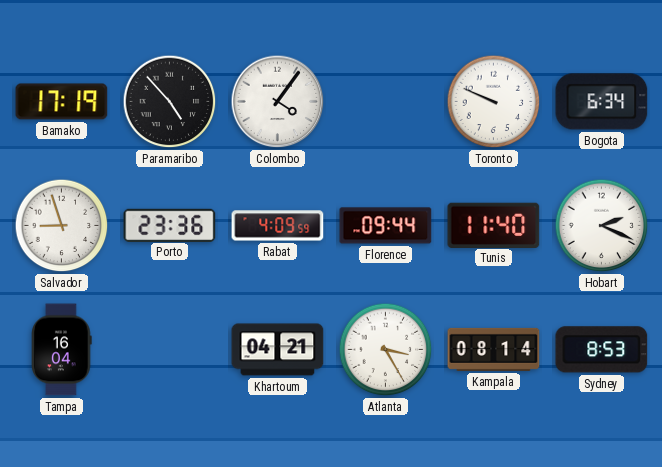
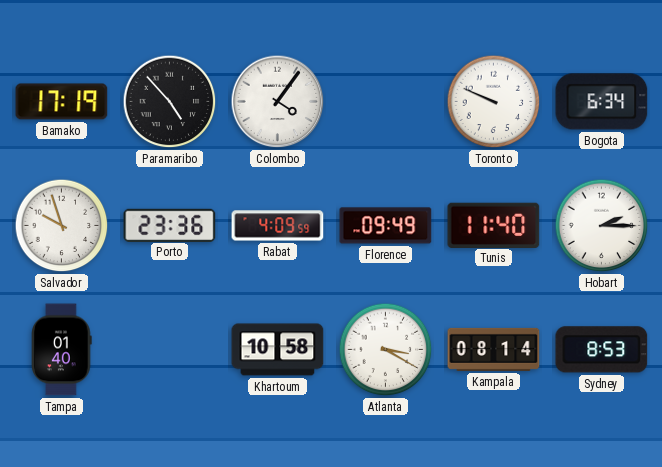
Salvador: 8:57 -> 9:57
Florence: 09:44 -> 09:49
Hobart: 2:19 -> 2:15
Tampa: 16:04 -> 01:40
Khartoum: 04:21 -> 10:58
Atlanta: 3:25 -> 3:20
